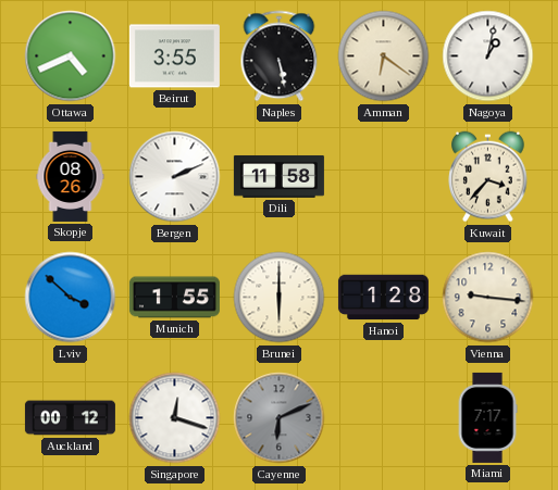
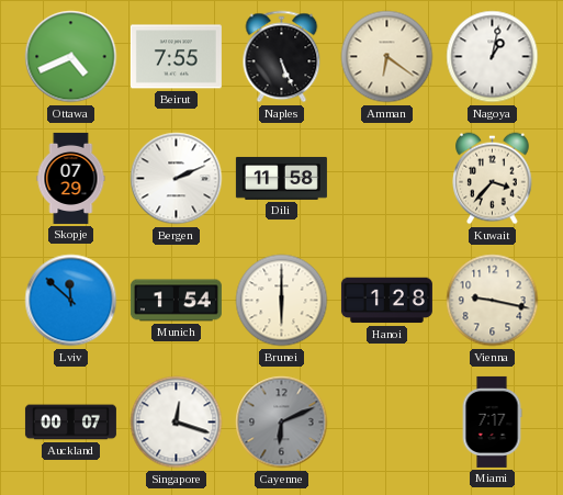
Beirut: 3:55 -> 7:55
Naples: 5:28 -> 5:26
Skopje: 08:26 -> 07:29
Lviv: 3:52 -> 11:52
Munich: 1:55 -> 1:54
Vienna: 9:16 -> 9:17
Auckland: 00:12 -> 00:07
